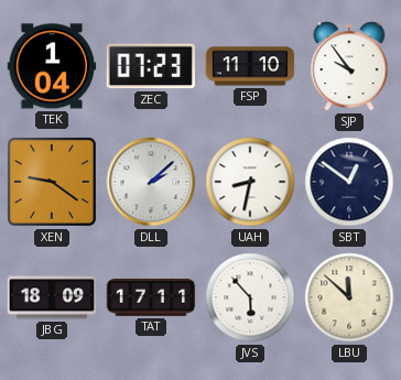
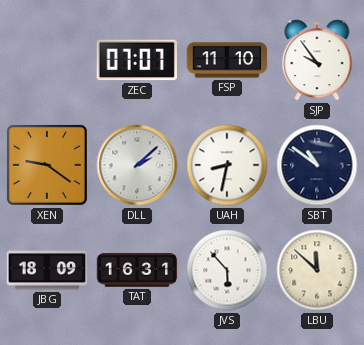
TEK: 1:04 -> none
ZEC: 07:23 -> 07:07
SBT: 12:51 -> 10:51
TAT: 17:11 -> 16:31
